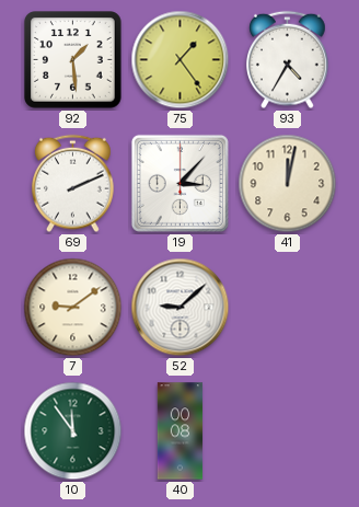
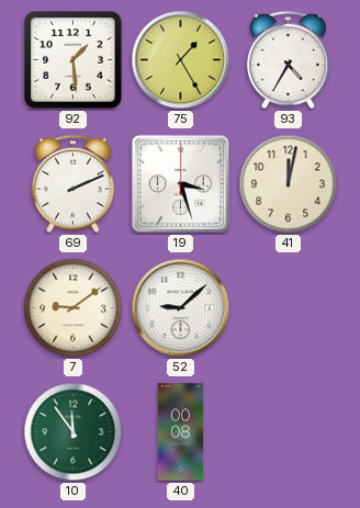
75: 1:24 -> 1:25
19: 3:07 -> 3:27
